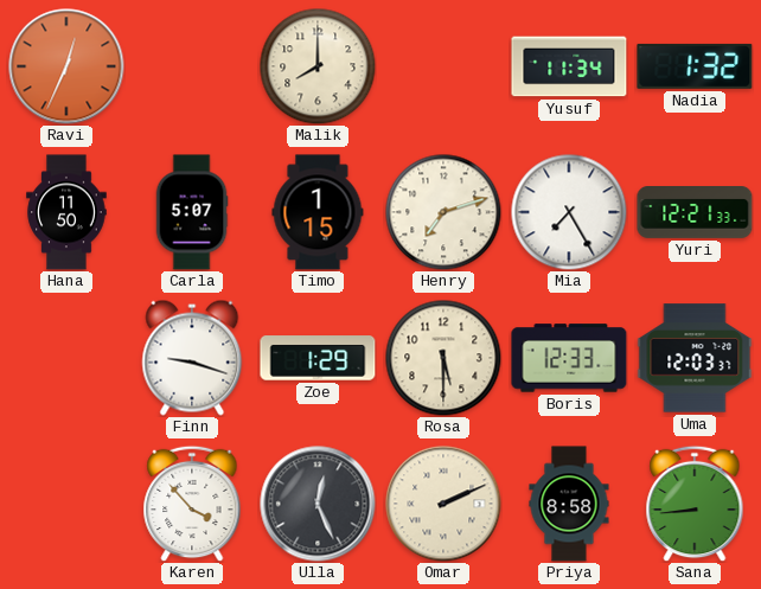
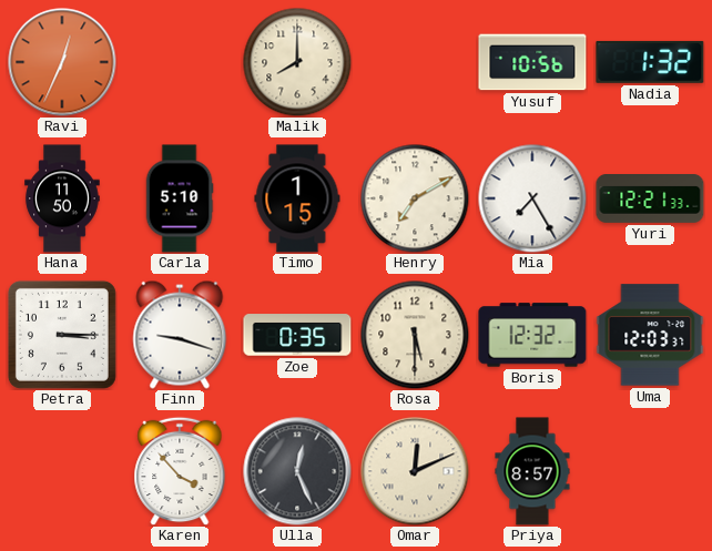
Yusuf: 11:34 -> 10:56
Carla: 5:07 -> 5:10
Henry: 7:12 -> 7:10
Petra: none -> 3:15
Zoe: 1:29 -> 0:35
Boris: 12:33 -> 12:32
Omar: 2:11 -> 12:11
Priya: 8:58 -> 8:57
Sana: 8:44 -> none
